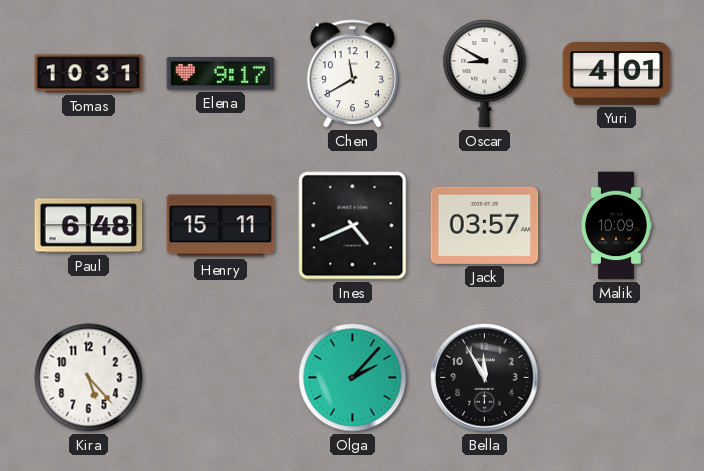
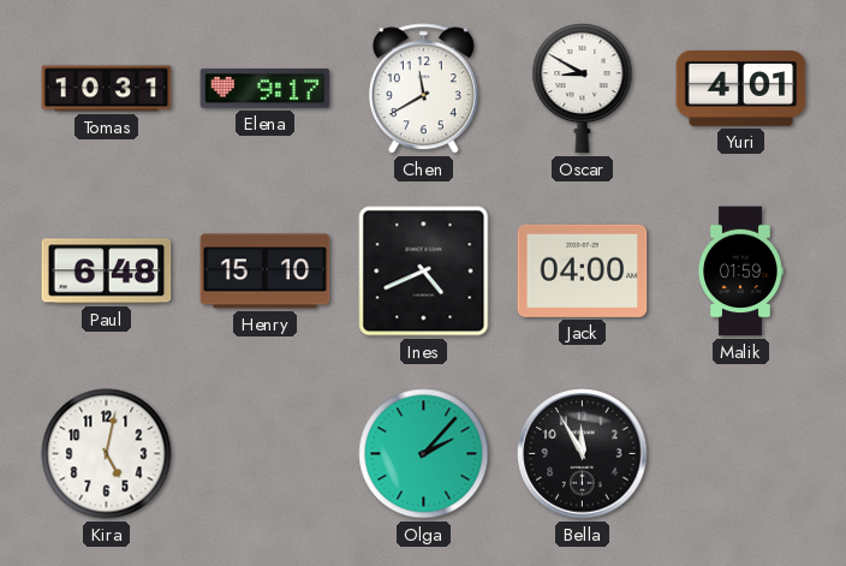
Henry: 15:11 -> 15:10
Jack: 03:57 -> 04:00
Malik: 10:09 -> 01:59
Kira: 5:23 -> 5:02
